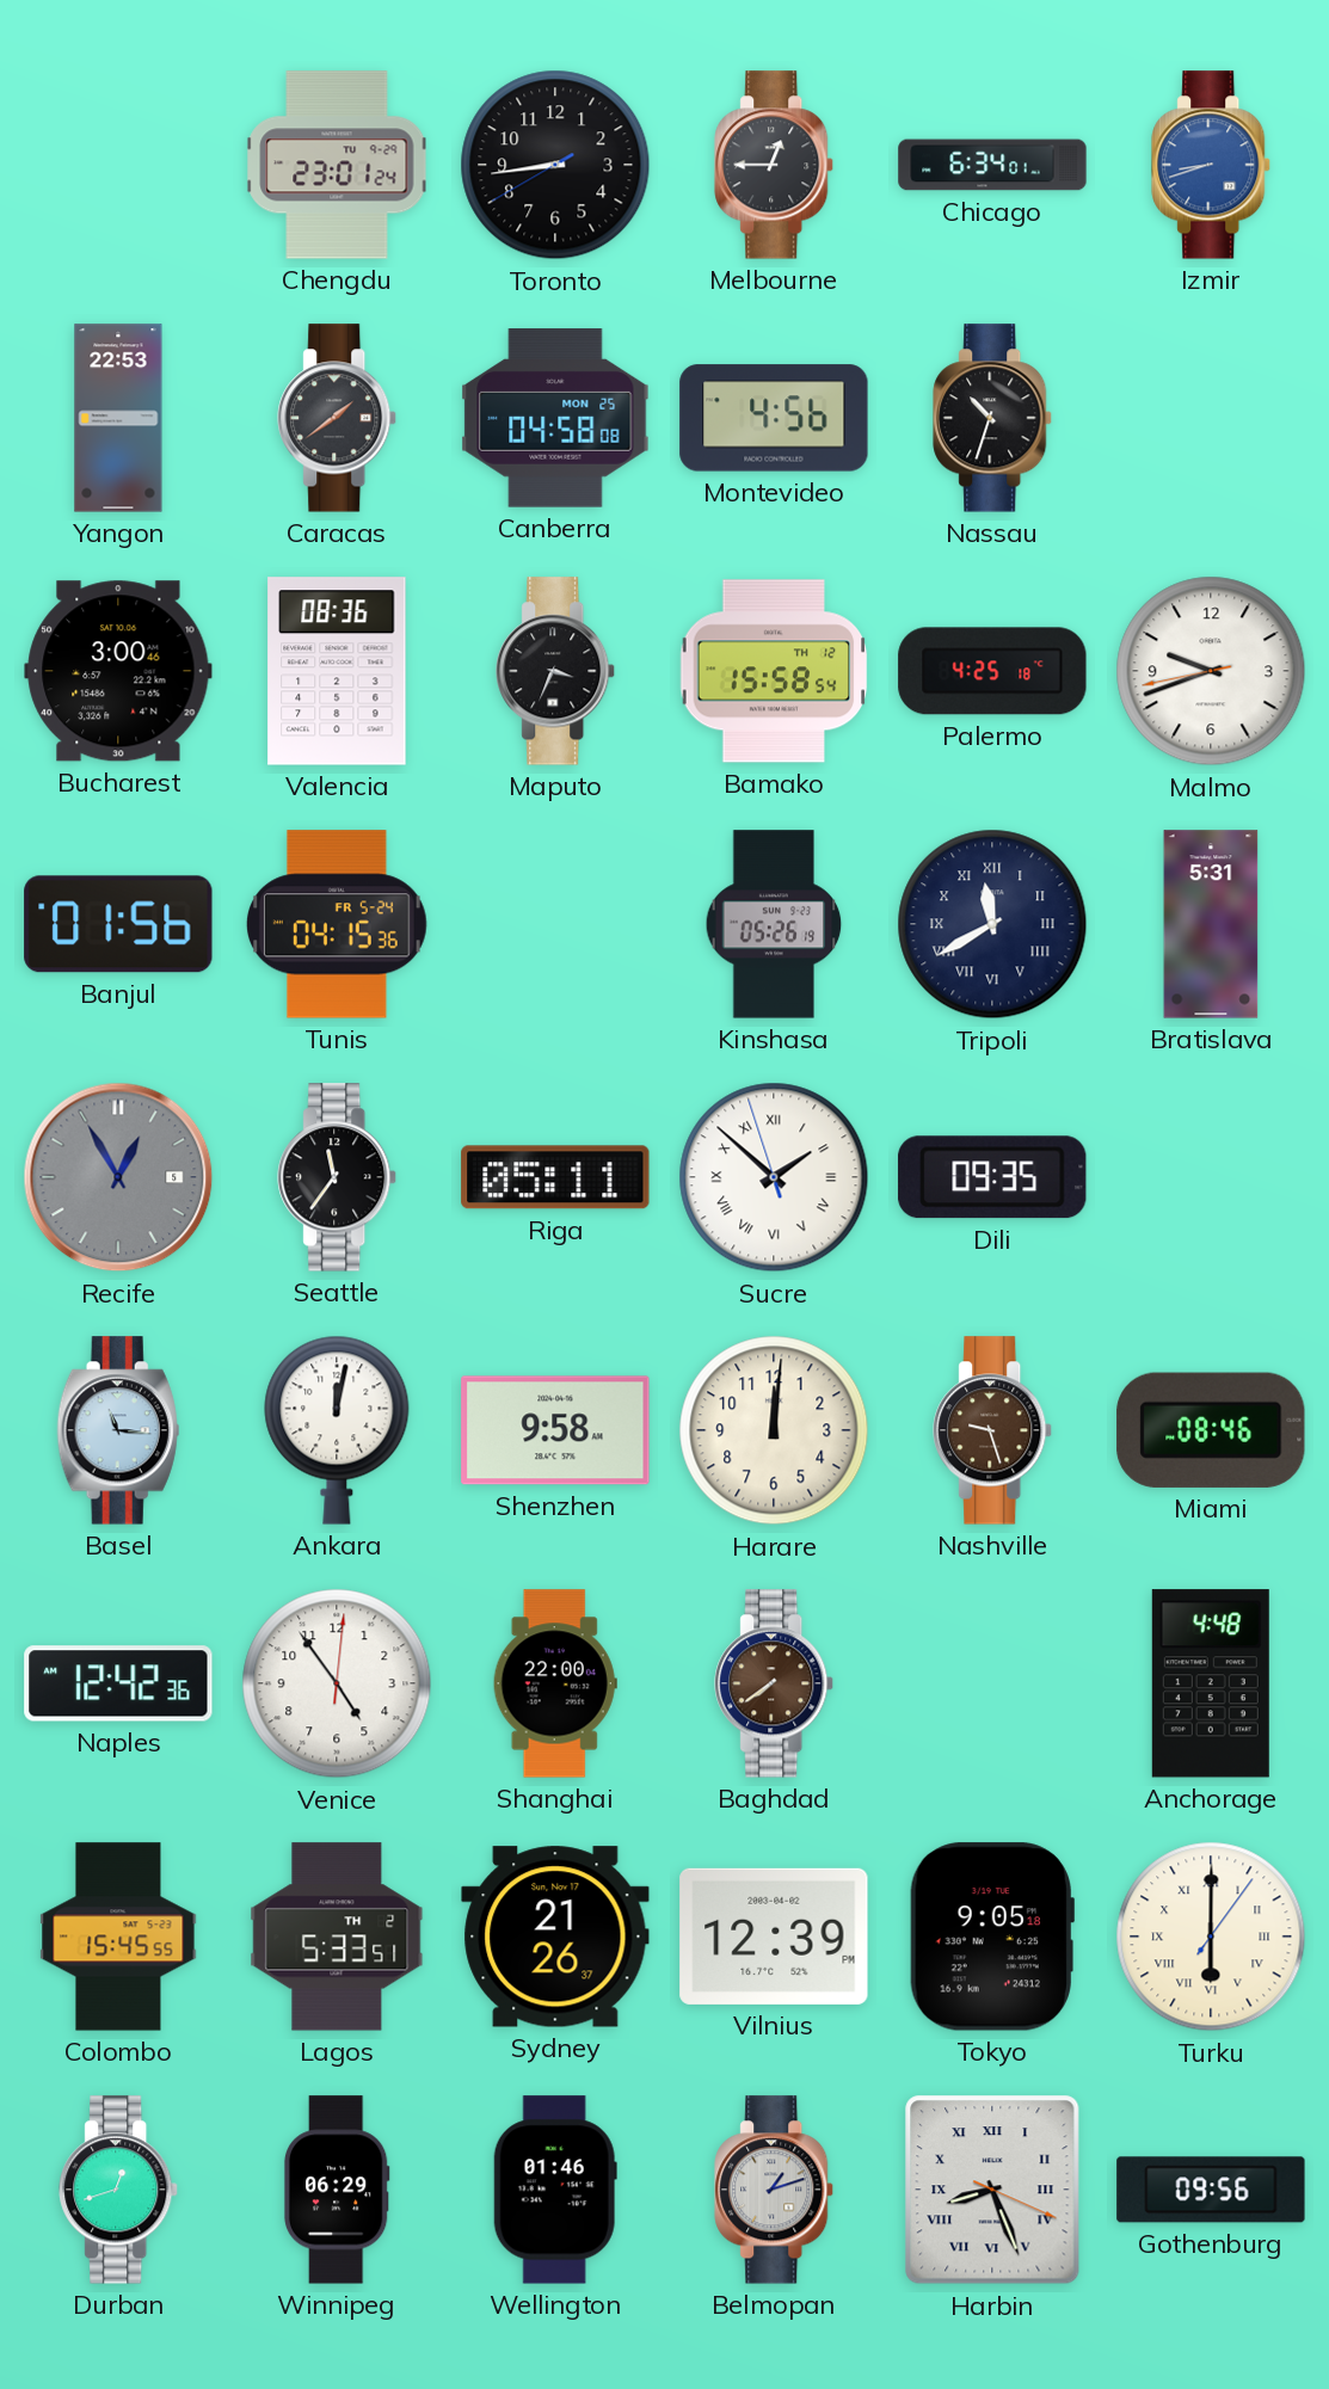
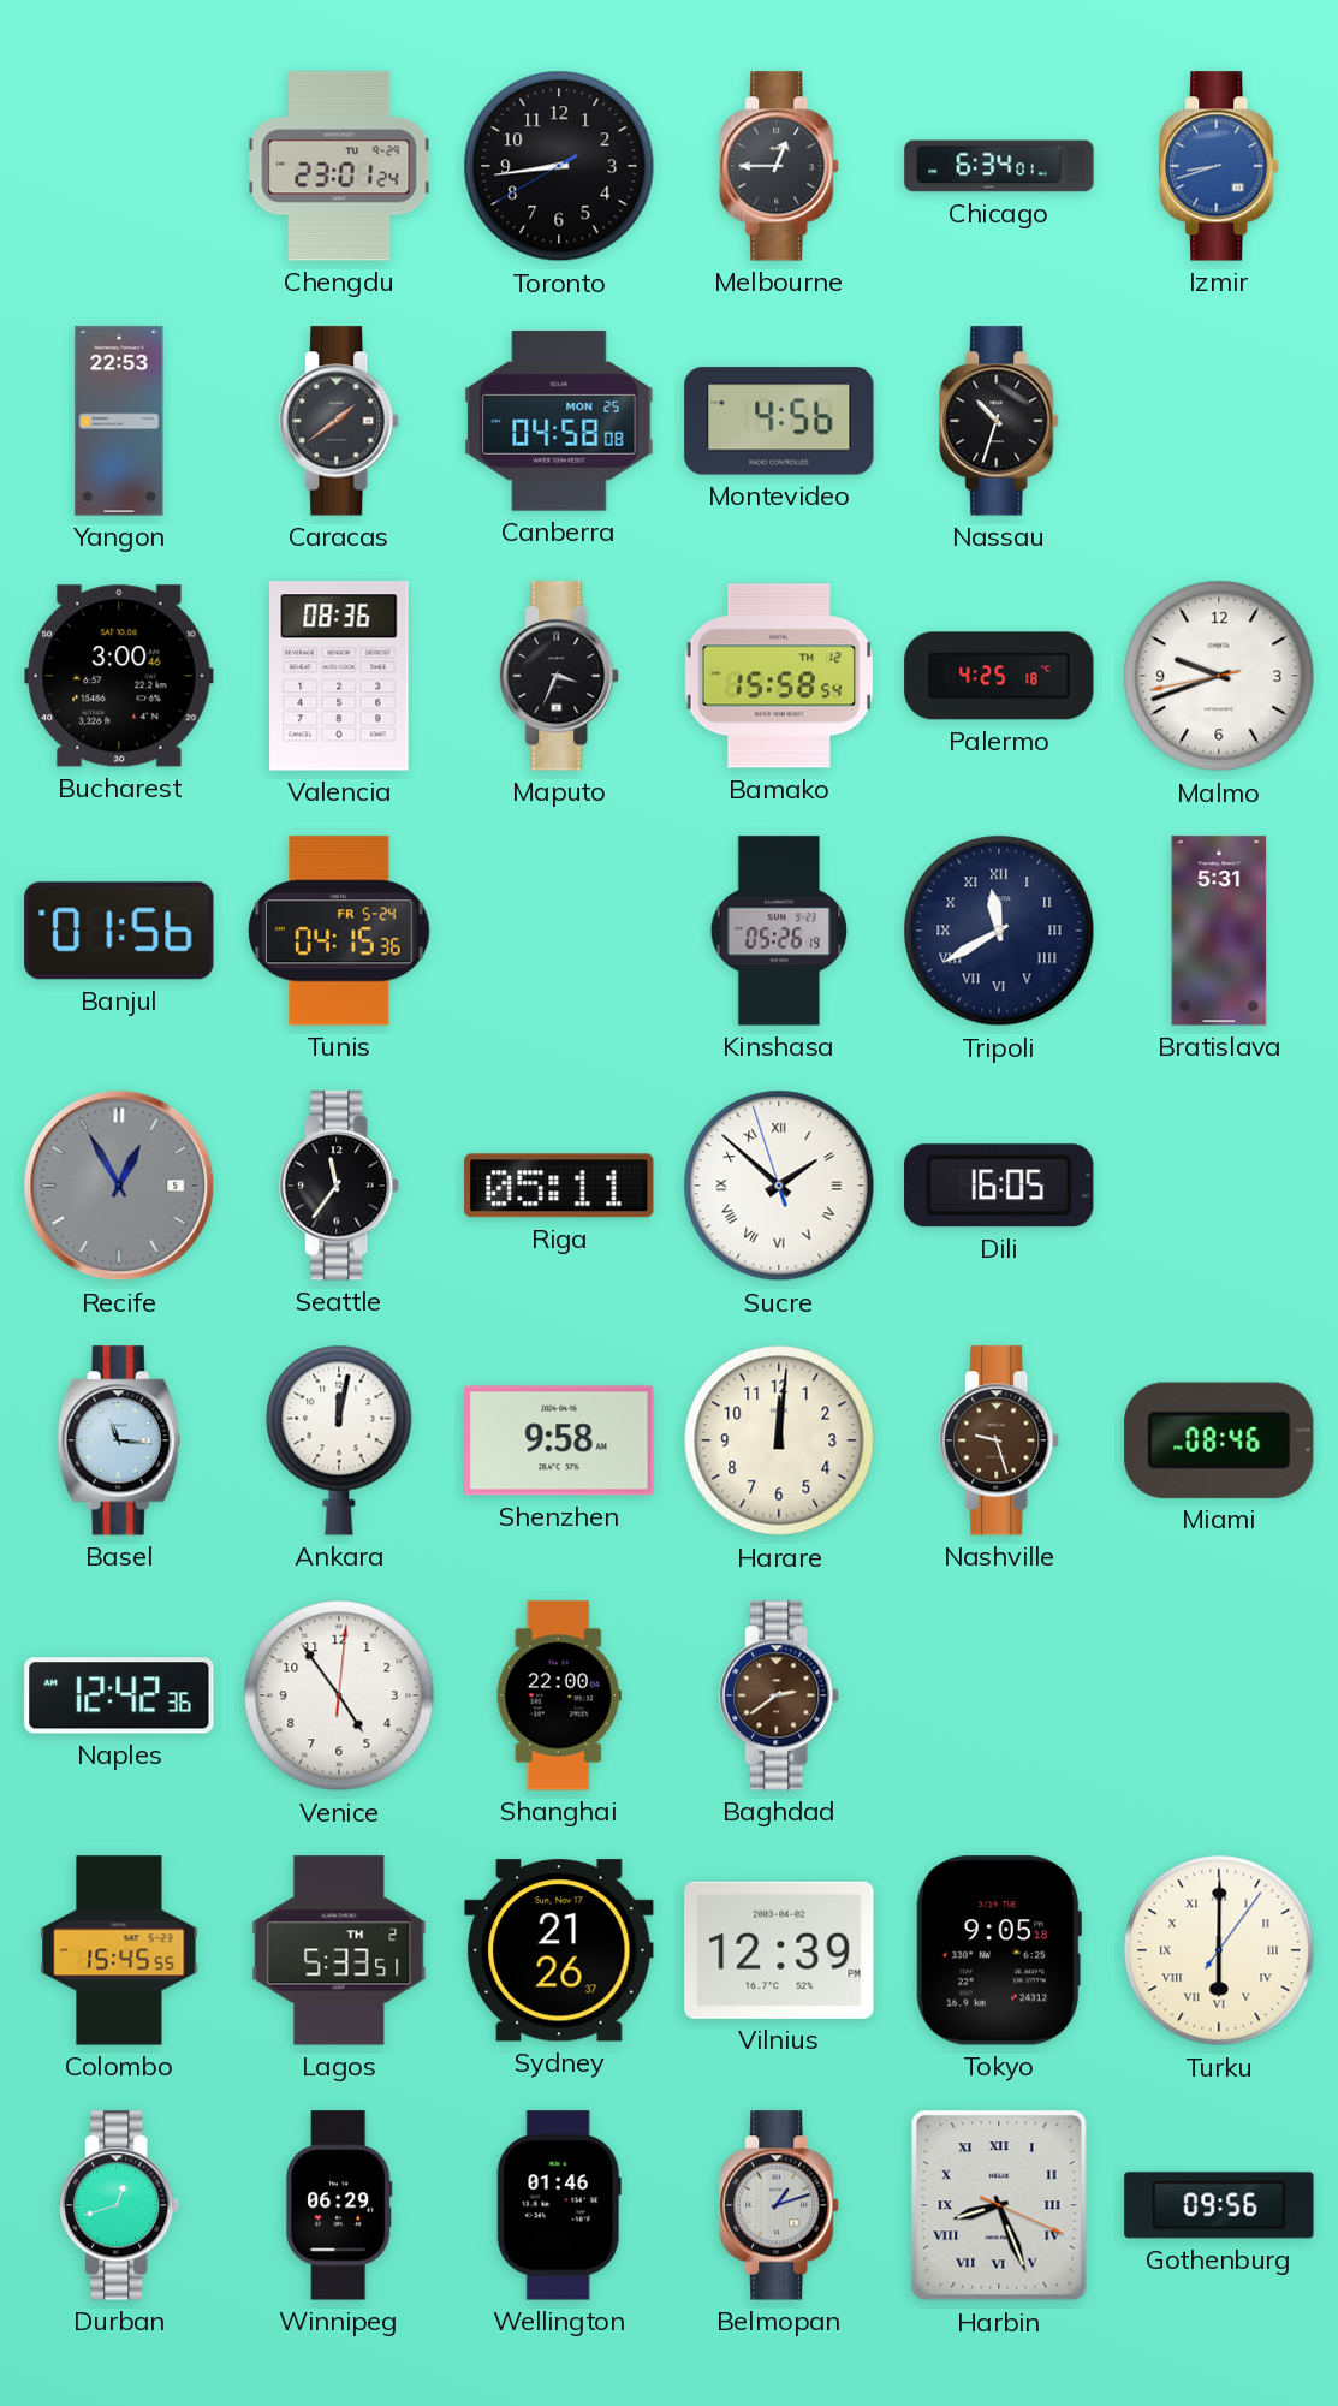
Dili: 09:35 -> 16:05
Baghdad: 7:39 -> 2:39
Anchorage: 4:48 -> none
